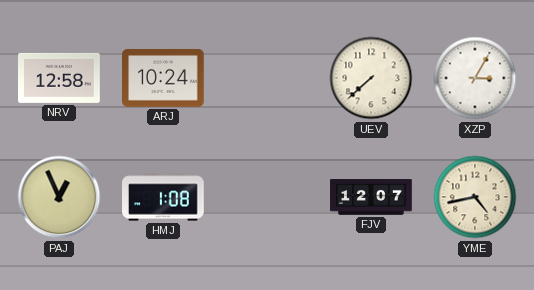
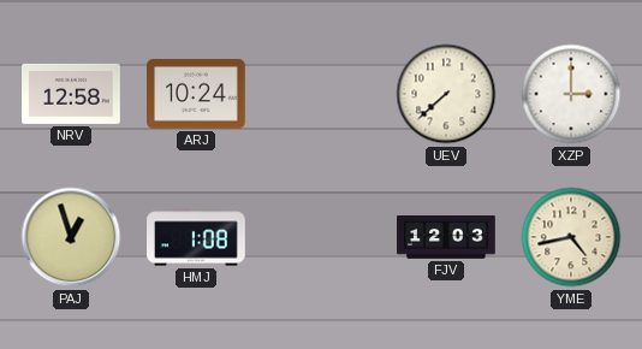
XZP: 3:05 -> 3:00
PAJ: 12:56 -> 12:57
FJV: 12:07 -> 12:03
